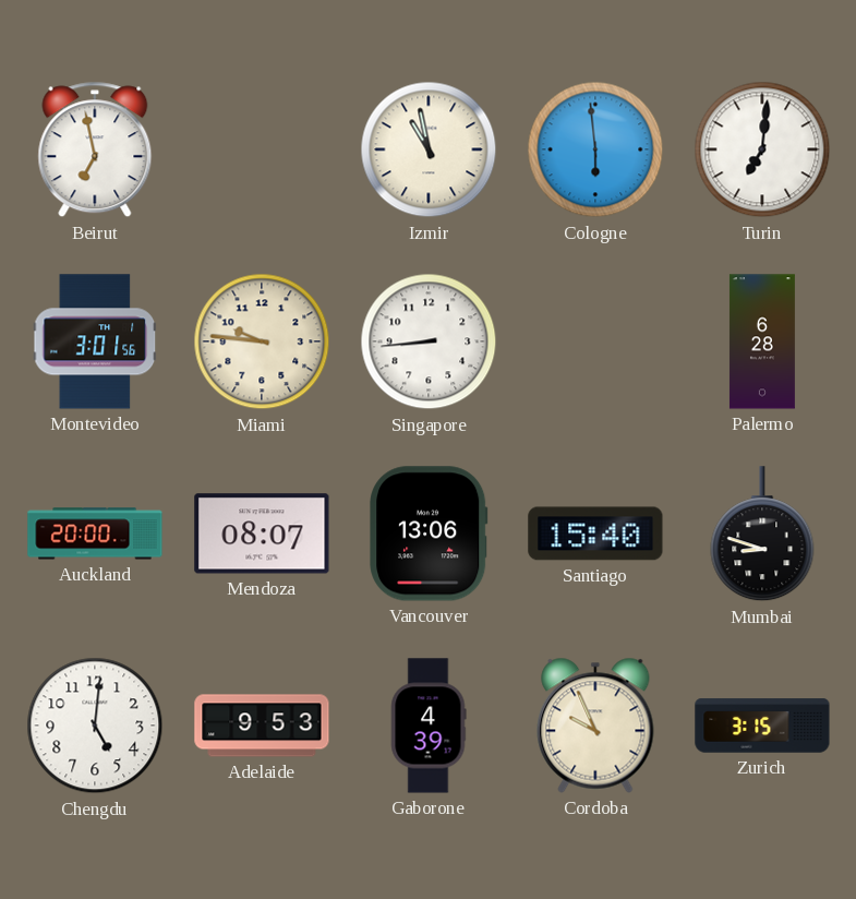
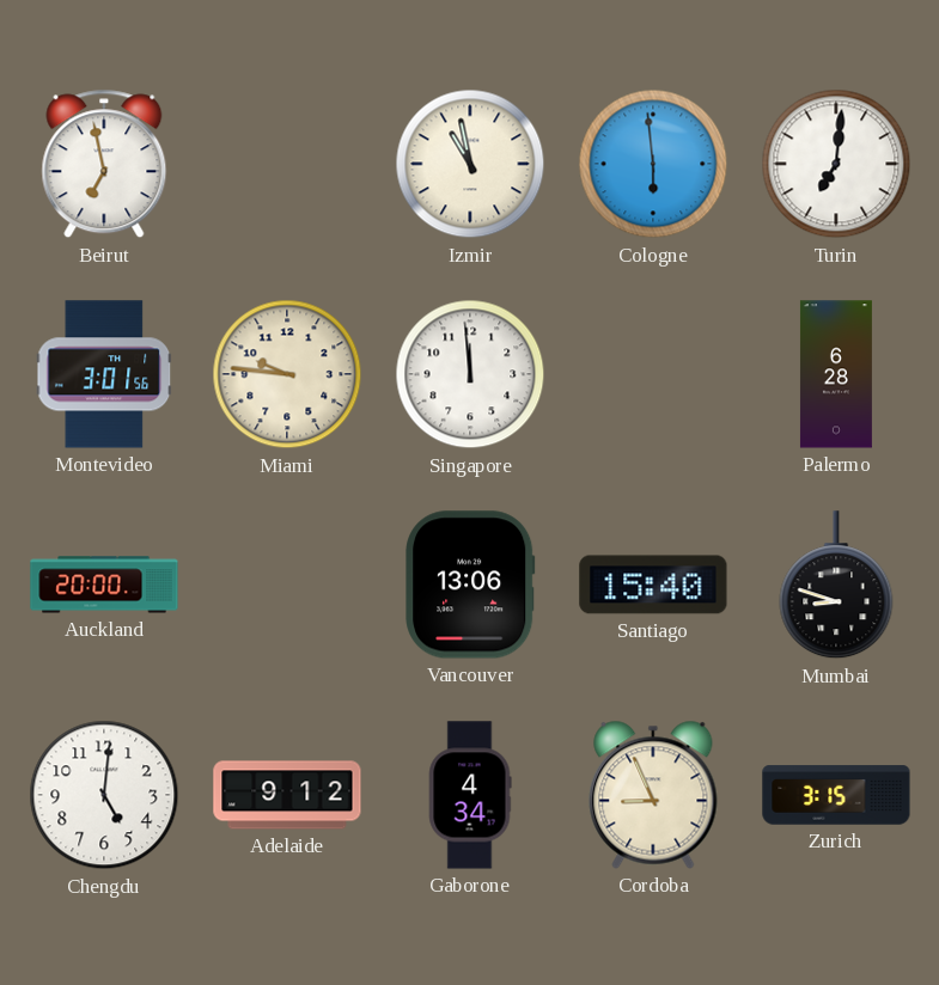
Singapore: 8:44 -> 11:59
Mendoza: 08:07 -> none
Adelaide: 9:53 -> 9:12
Gaborone: 4:39 -> 4:34
Cordoba: 9:56 -> 8:56
